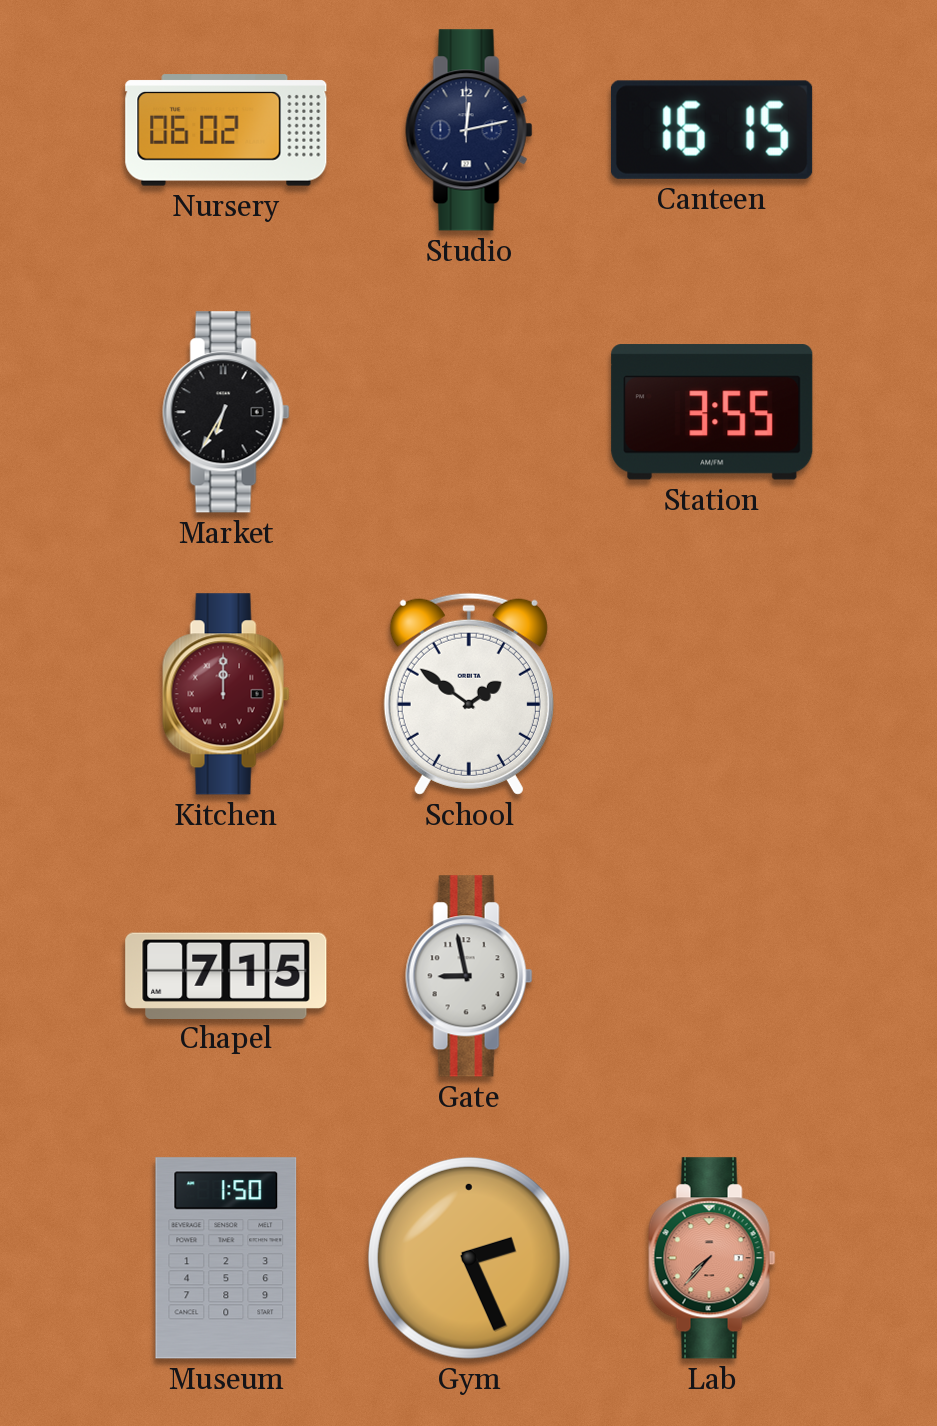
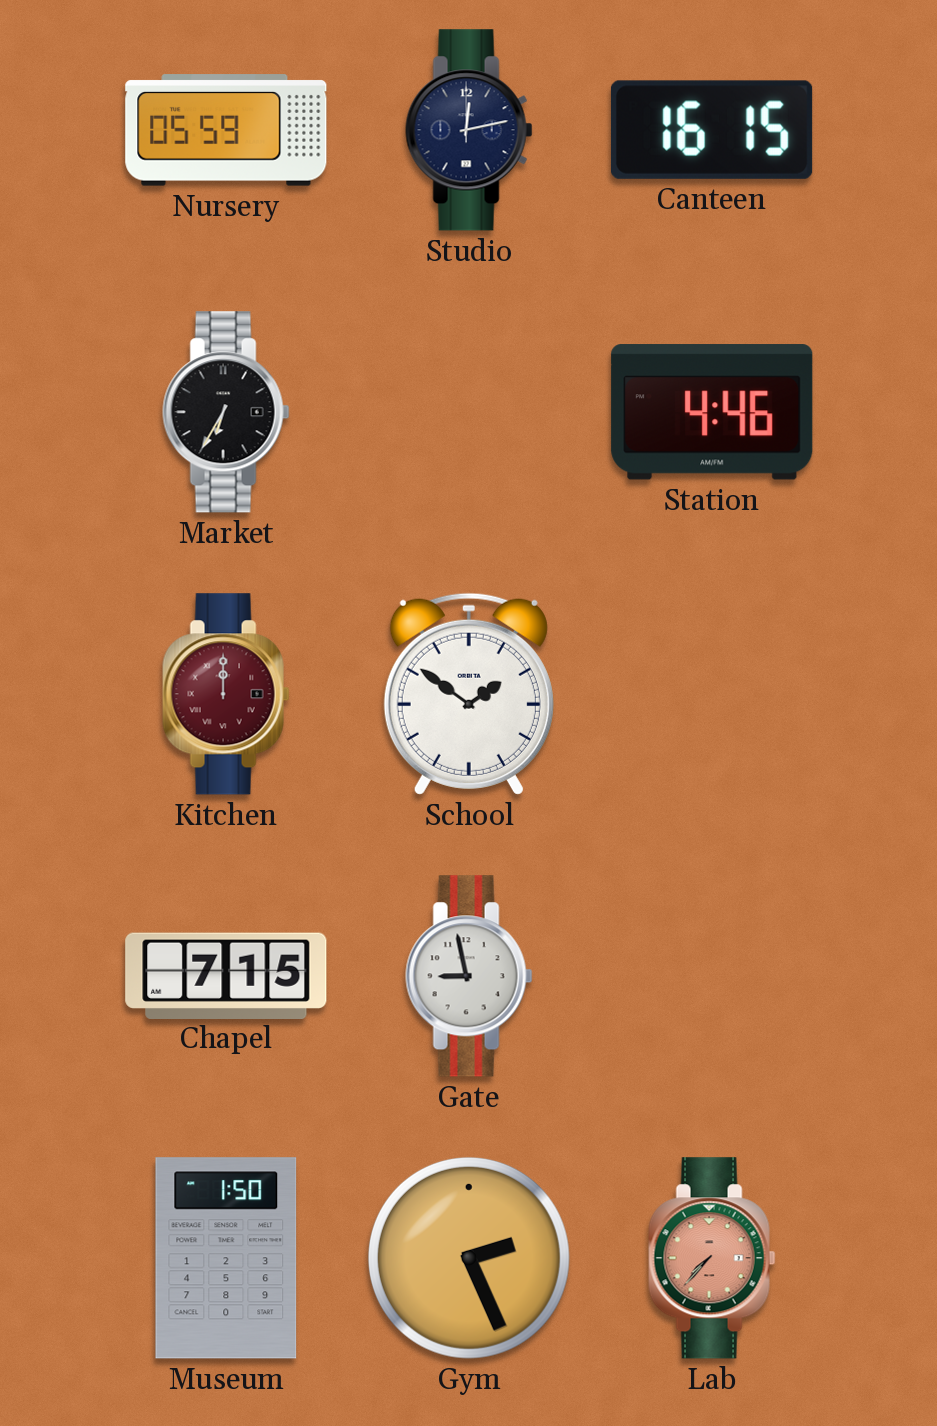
Nursery: 06:02 -> 05:59
Station: 3:55 -> 4:46
